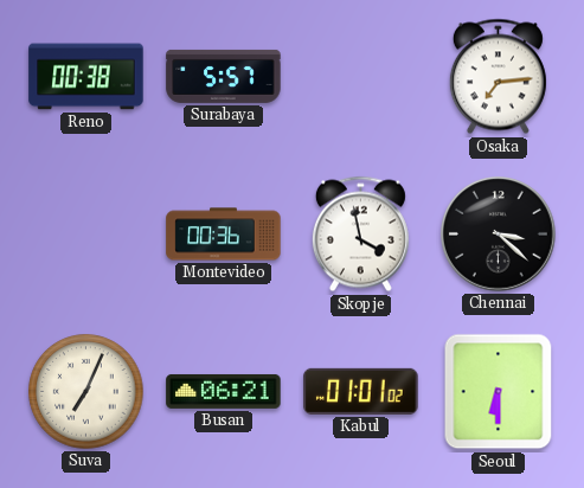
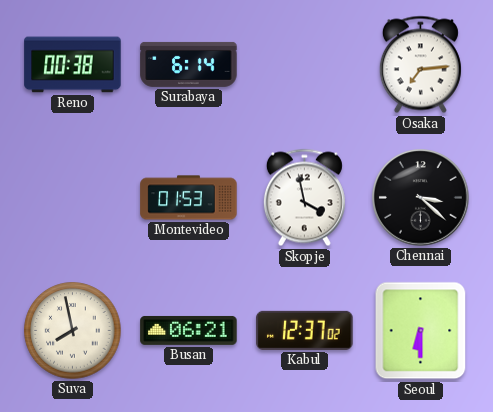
Surabaya: 5:57 -> 6:14
Montevideo: 00:36 -> 01:53
Suva: 7:04 -> 7:58
Kabul: 01:01 -> 12:37
